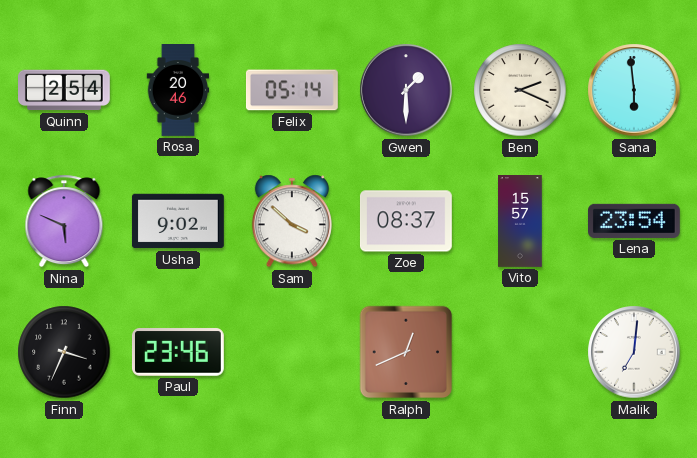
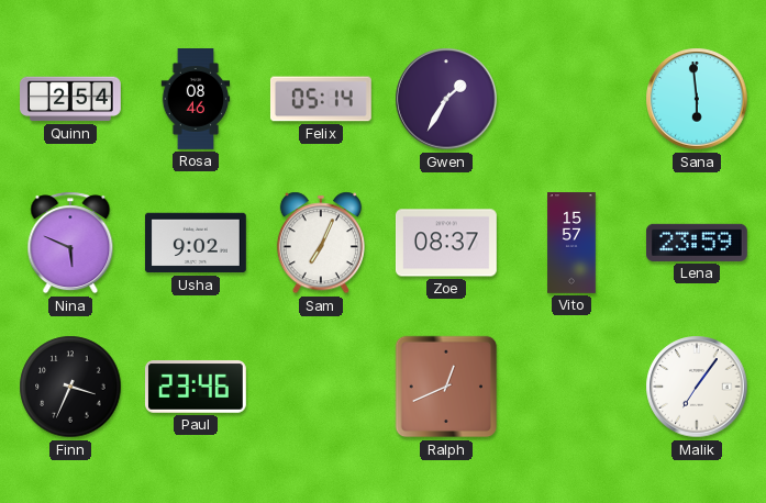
Rosa: 20:46 -> 08:46
Gwen: 1:30 -> 1:35
Ben: 2:19 -> none
Sam: 3:52 -> 7:04
Lena: 23:54 -> 23:59
Malik: 7:01 -> 7:06
